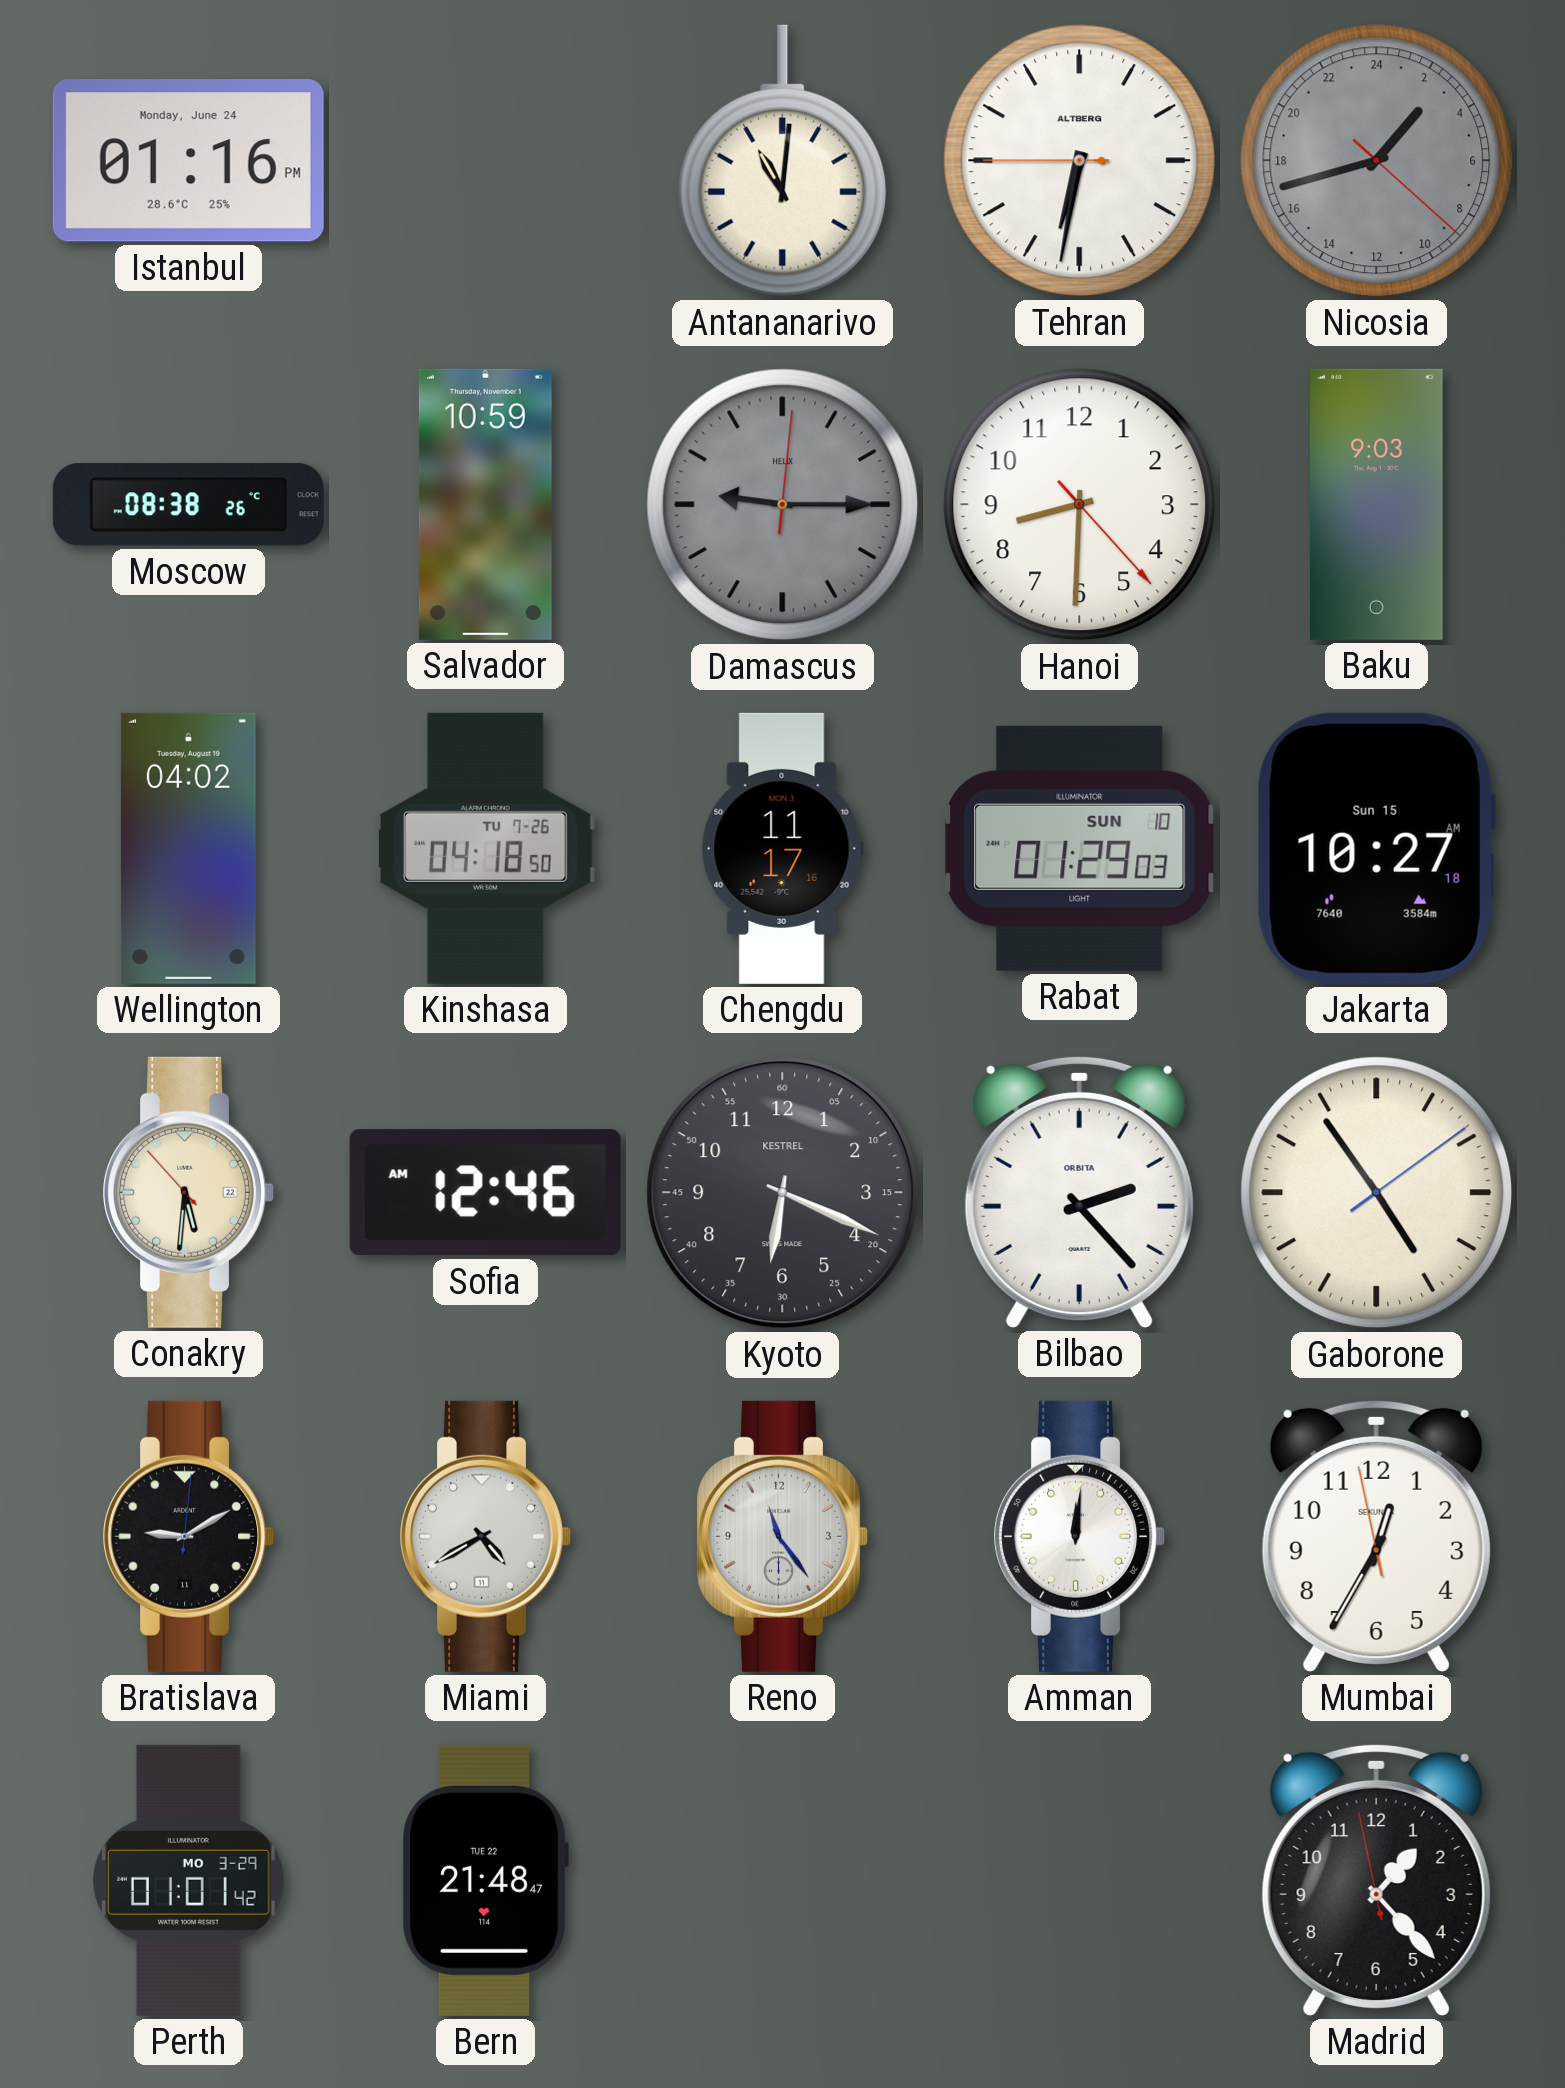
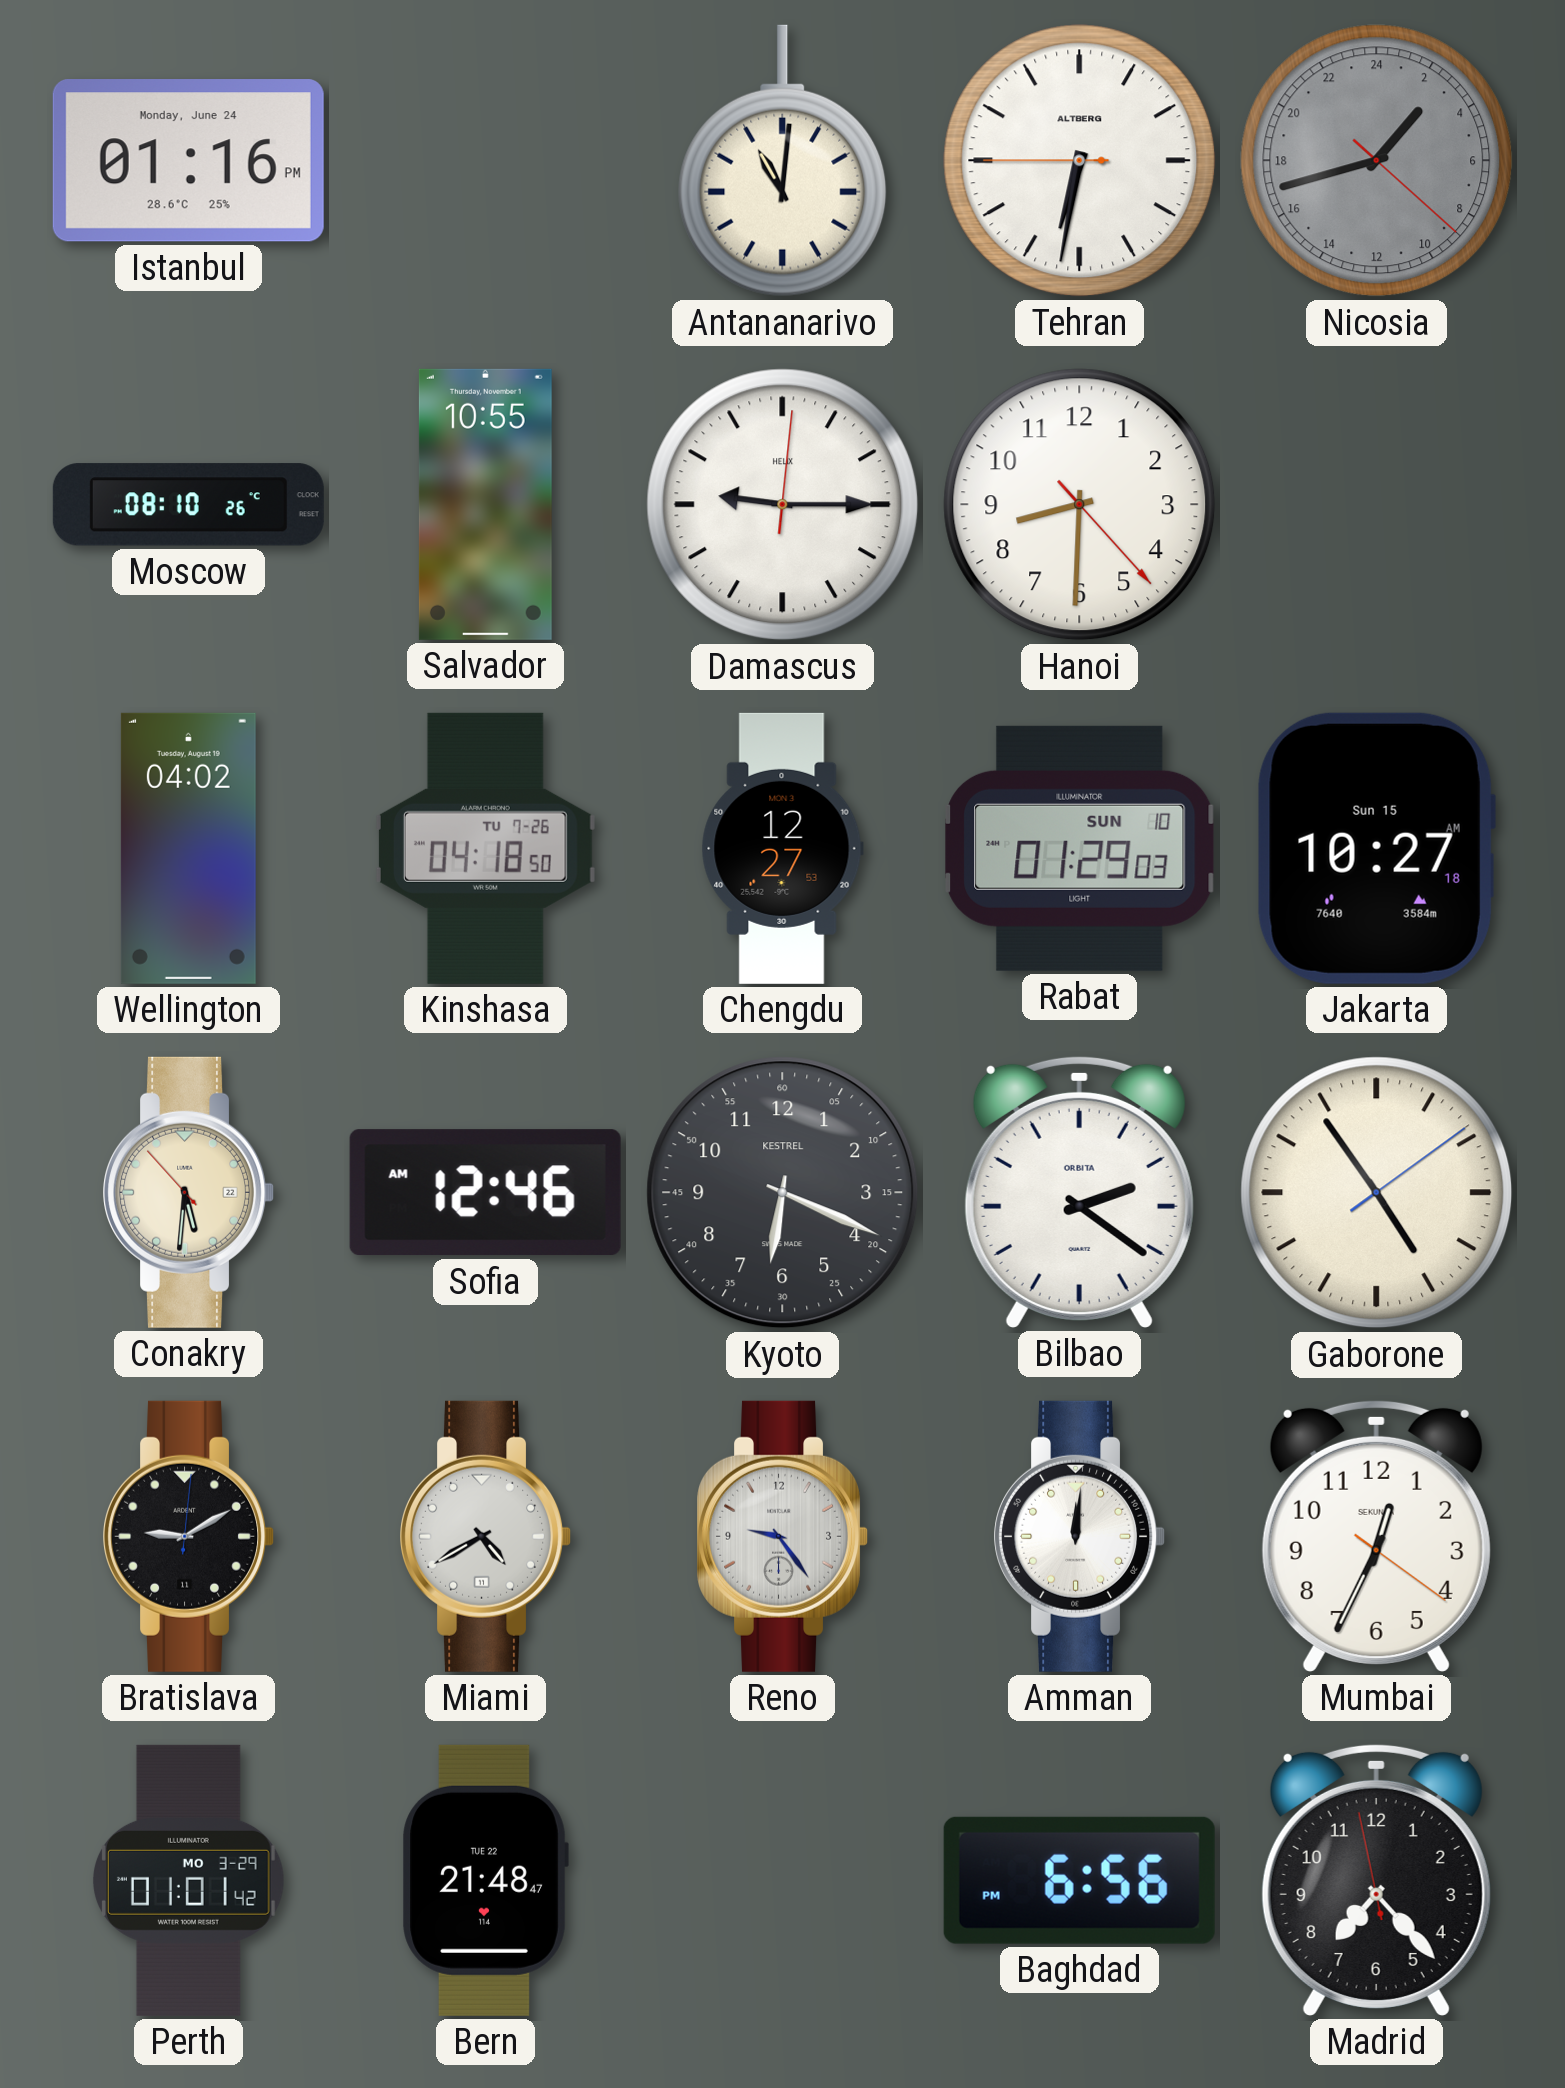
Moscow: 08:38 -> 08:10
Salvador: 10:59 -> 10:55
Damascus dial: grey -> white
Baku: 9:03 -> none
Chengdu: 11:17 -> 12:27
Bilbao: 2:23 -> 2:21
Reno: 11:24 -> 9:24
Mumbai: 12:34:58 -> 12:34:21
Baghdad: none -> 6:56
Madrid: 1:22 -> 7:22
